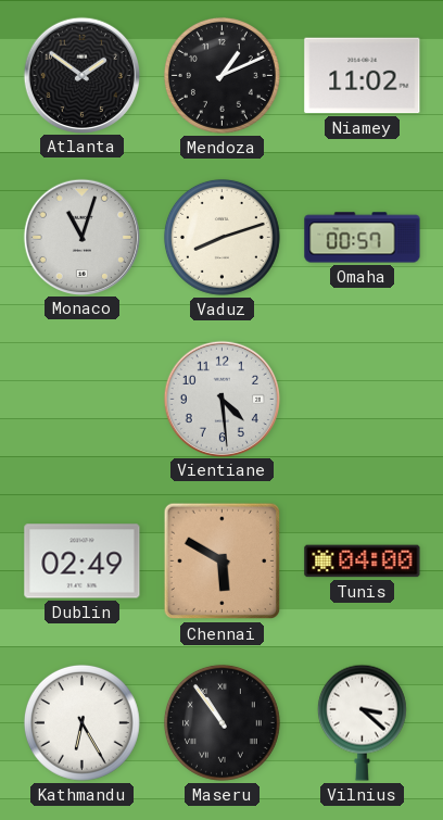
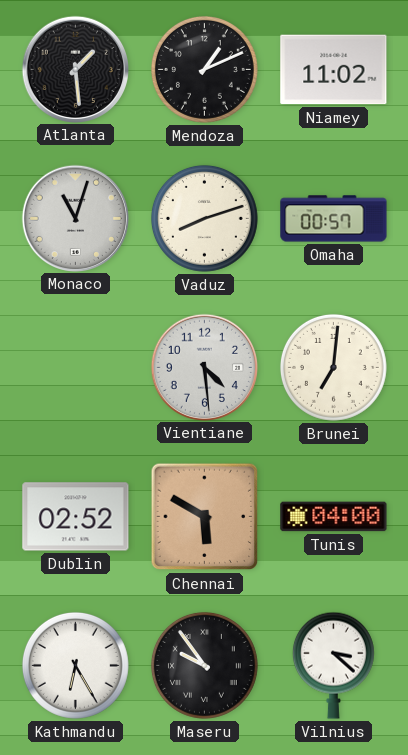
Atlanta: 1:51 -> 1:29
Brunei: none -> 7:01
Dublin: 02:49 -> 02:52
Maseru: 10:54 -> 9:54
